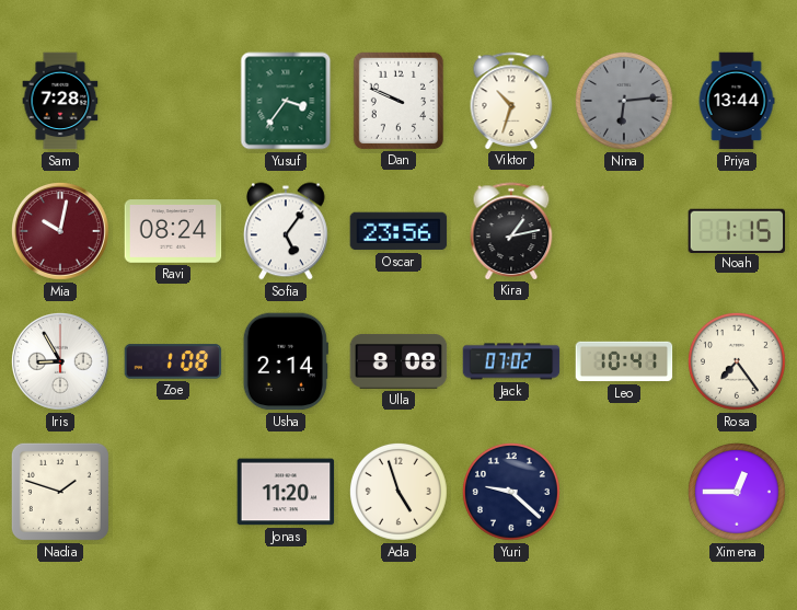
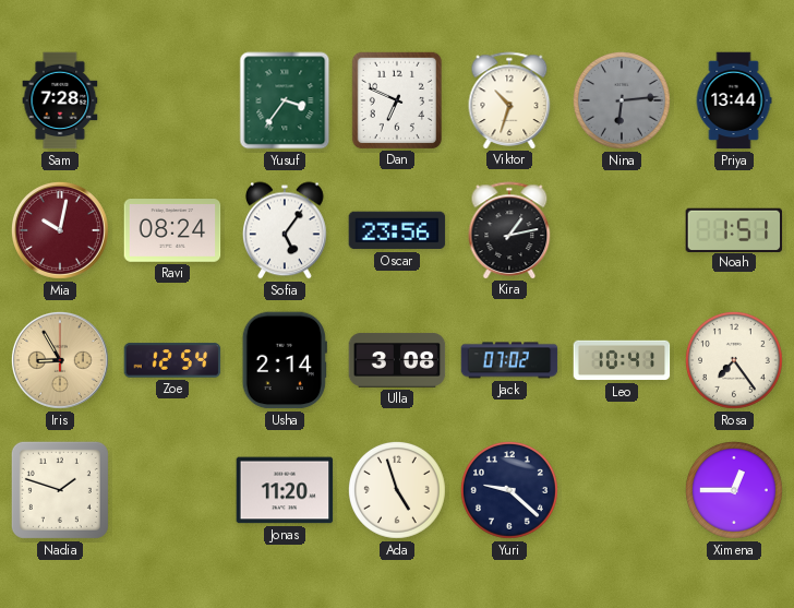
Dan: 9:49 -> 6:49
Noah: 1:15 -> 1:51
Iris dial: white -> champagne
Zoe: 1:08 -> 12:54
Ulla: 8:08 -> 3:08
